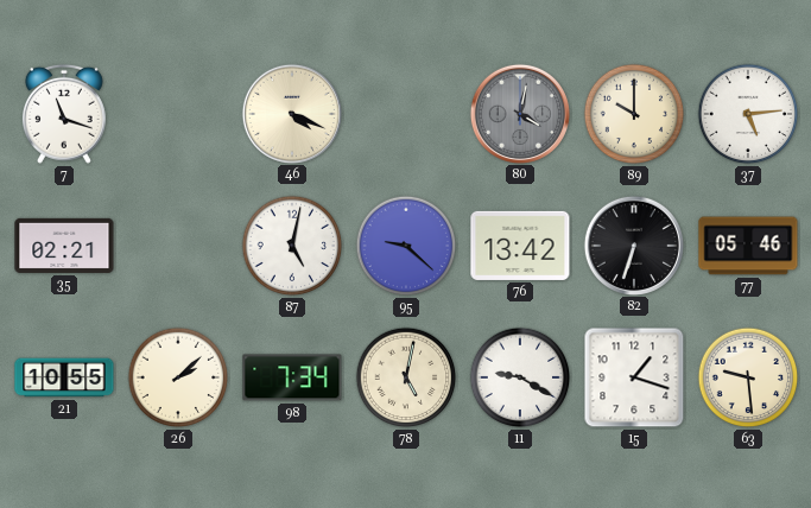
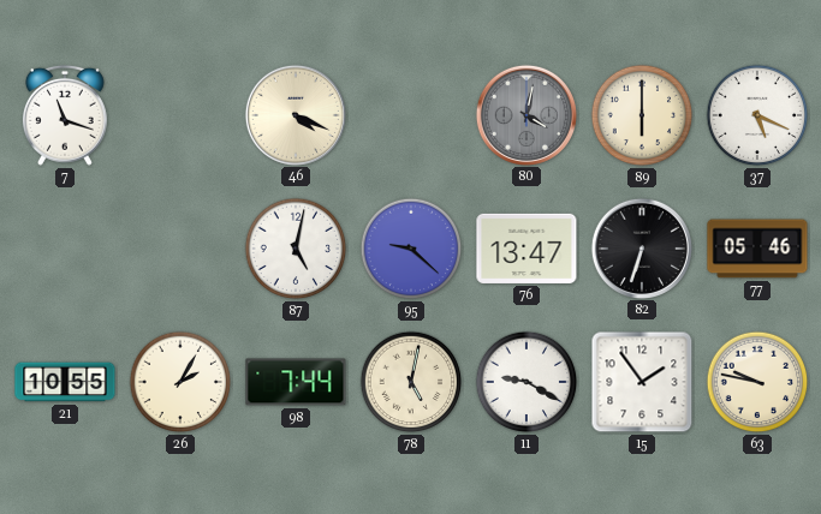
89: 10:00 -> 6:00
37: 5:14 -> 5:19
35: 02:21 -> none
76: 13:42 -> 13:47
26: 2:08 -> 2:05
98: 7:34 -> 7:44
15: 1:18 -> 1:54
63: 9:29 -> 9:47
